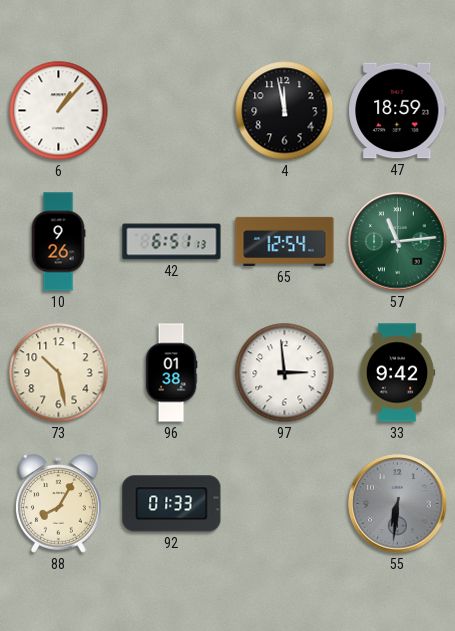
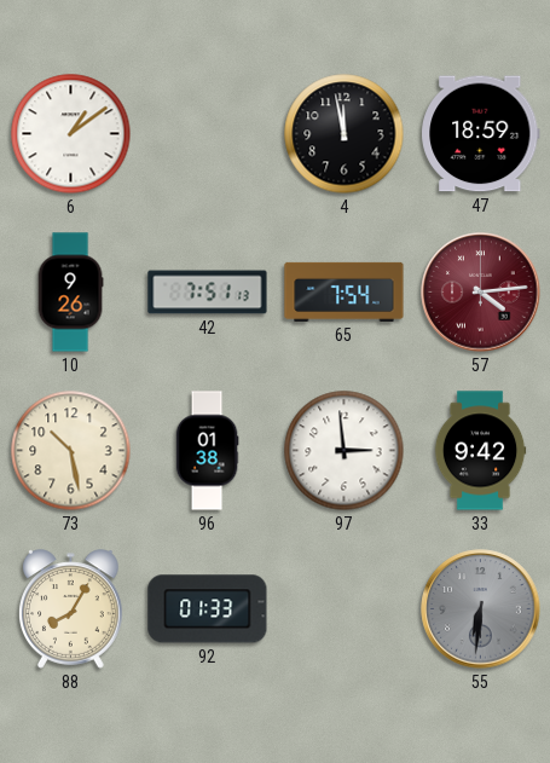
6: 1:07 -> 1:09
42: 6:51 -> 7:51
65: 12:54 -> 7:54
57: 11:14 -> 4:14
57 dial: green -> burgundy
